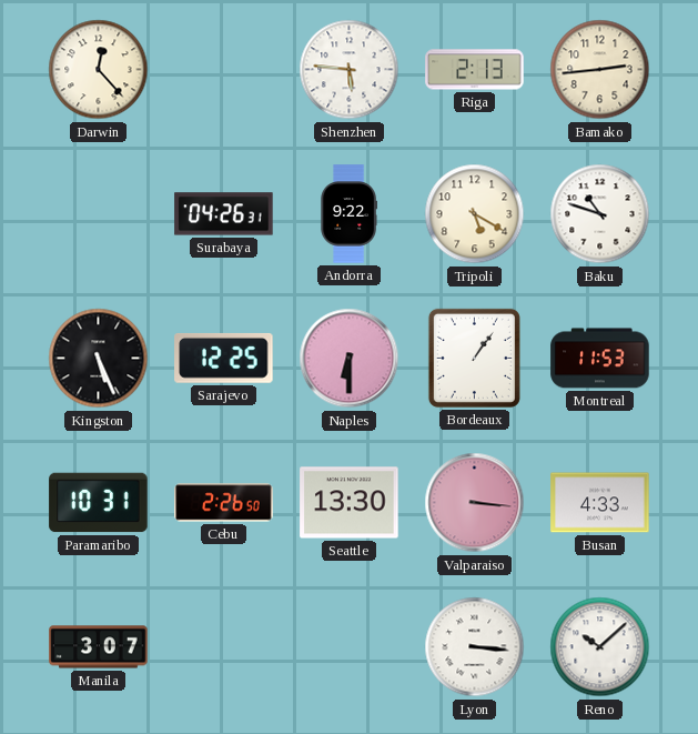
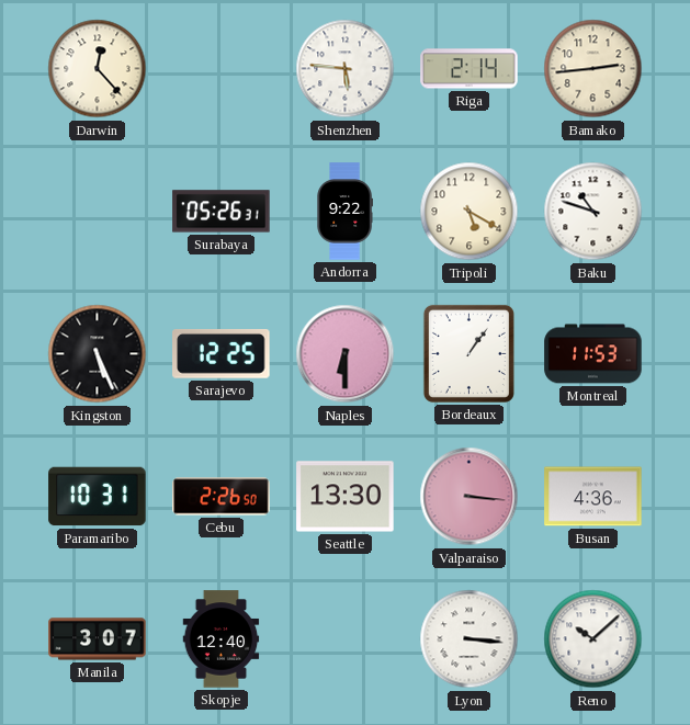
Riga: 2:13 -> 2:14
Surabaya: 04:26 -> 05:26
Busan: 4:33 -> 4:36
Skopje: none -> 12:40
